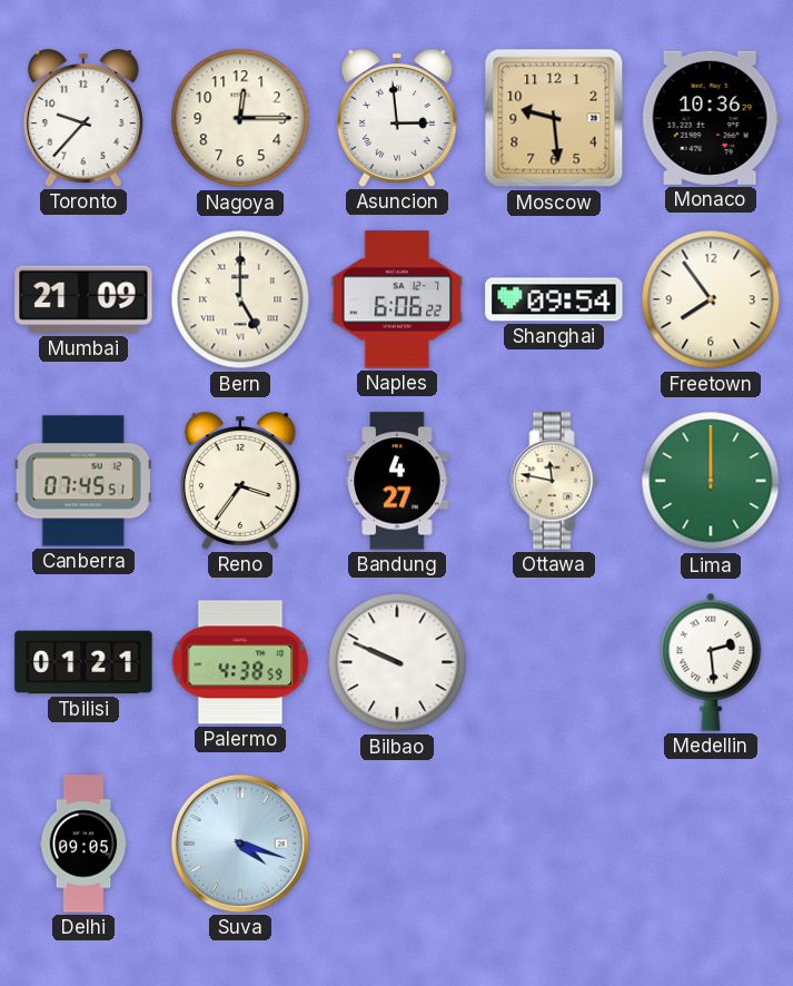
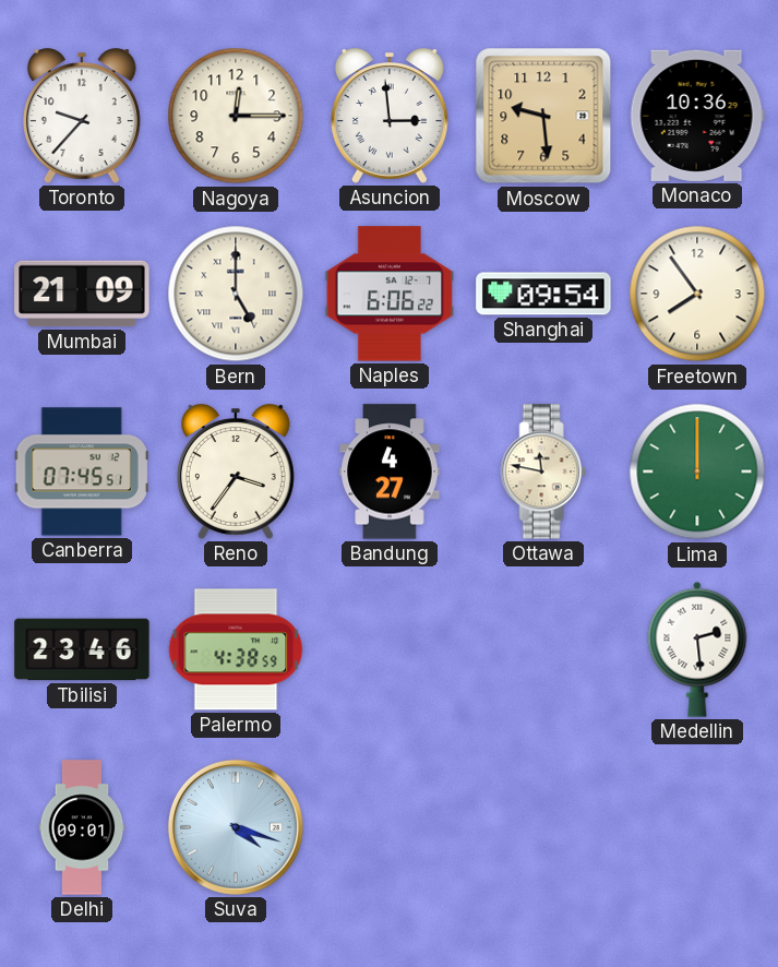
Tbilisi: 01:21 -> 23:46
Bilbao: 9:49 -> none
Delhi: 09:05 -> 09:01
